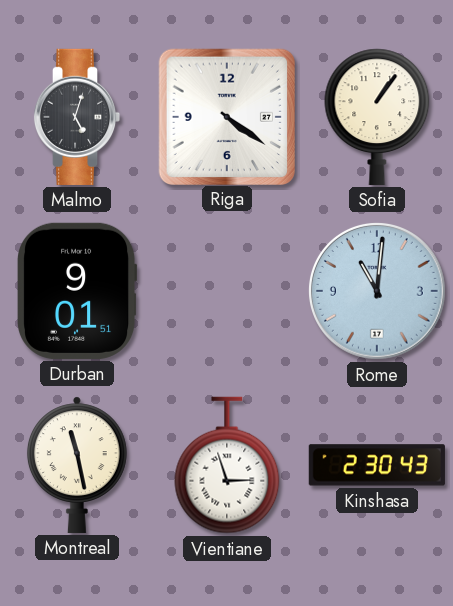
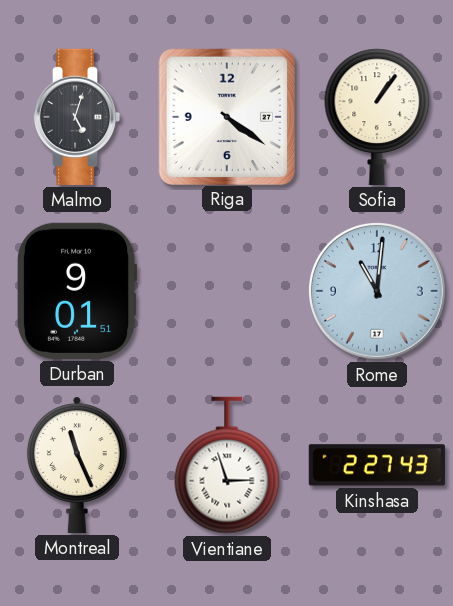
Montreal: 11:28 -> 11:26
Kinshasa: 2:30 -> 2:27
